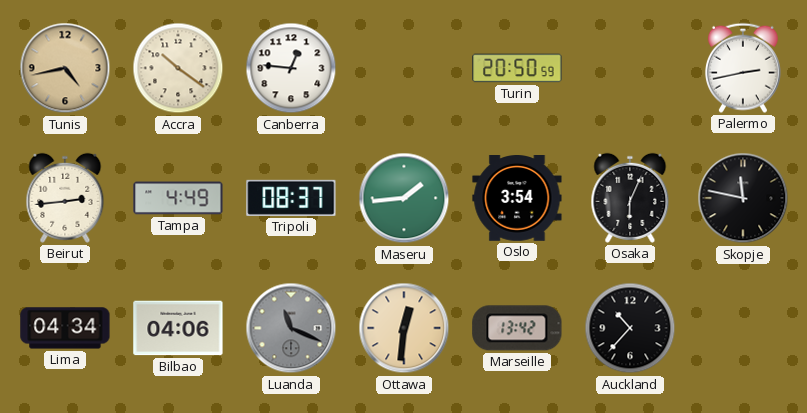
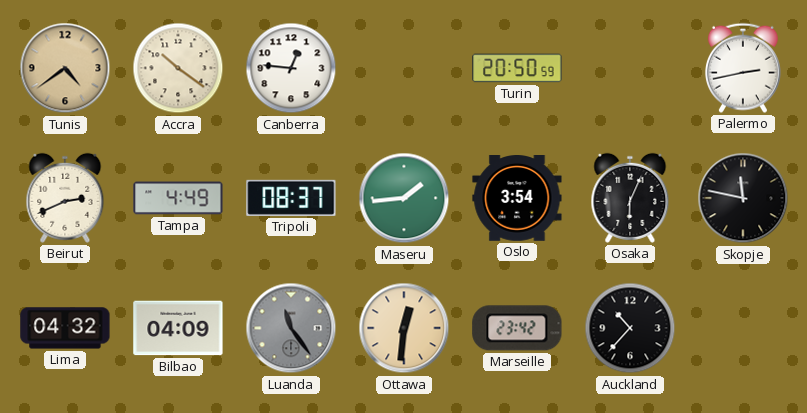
Tunis: 4:43 -> 4:39
Beirut: 2:44 -> 2:41
Lima: 04:34 -> 04:32
Bilbao: 04:06 -> 04:09
Luanda: 11:19 -> 11:24
Marseille: 13:42 -> 23:42
